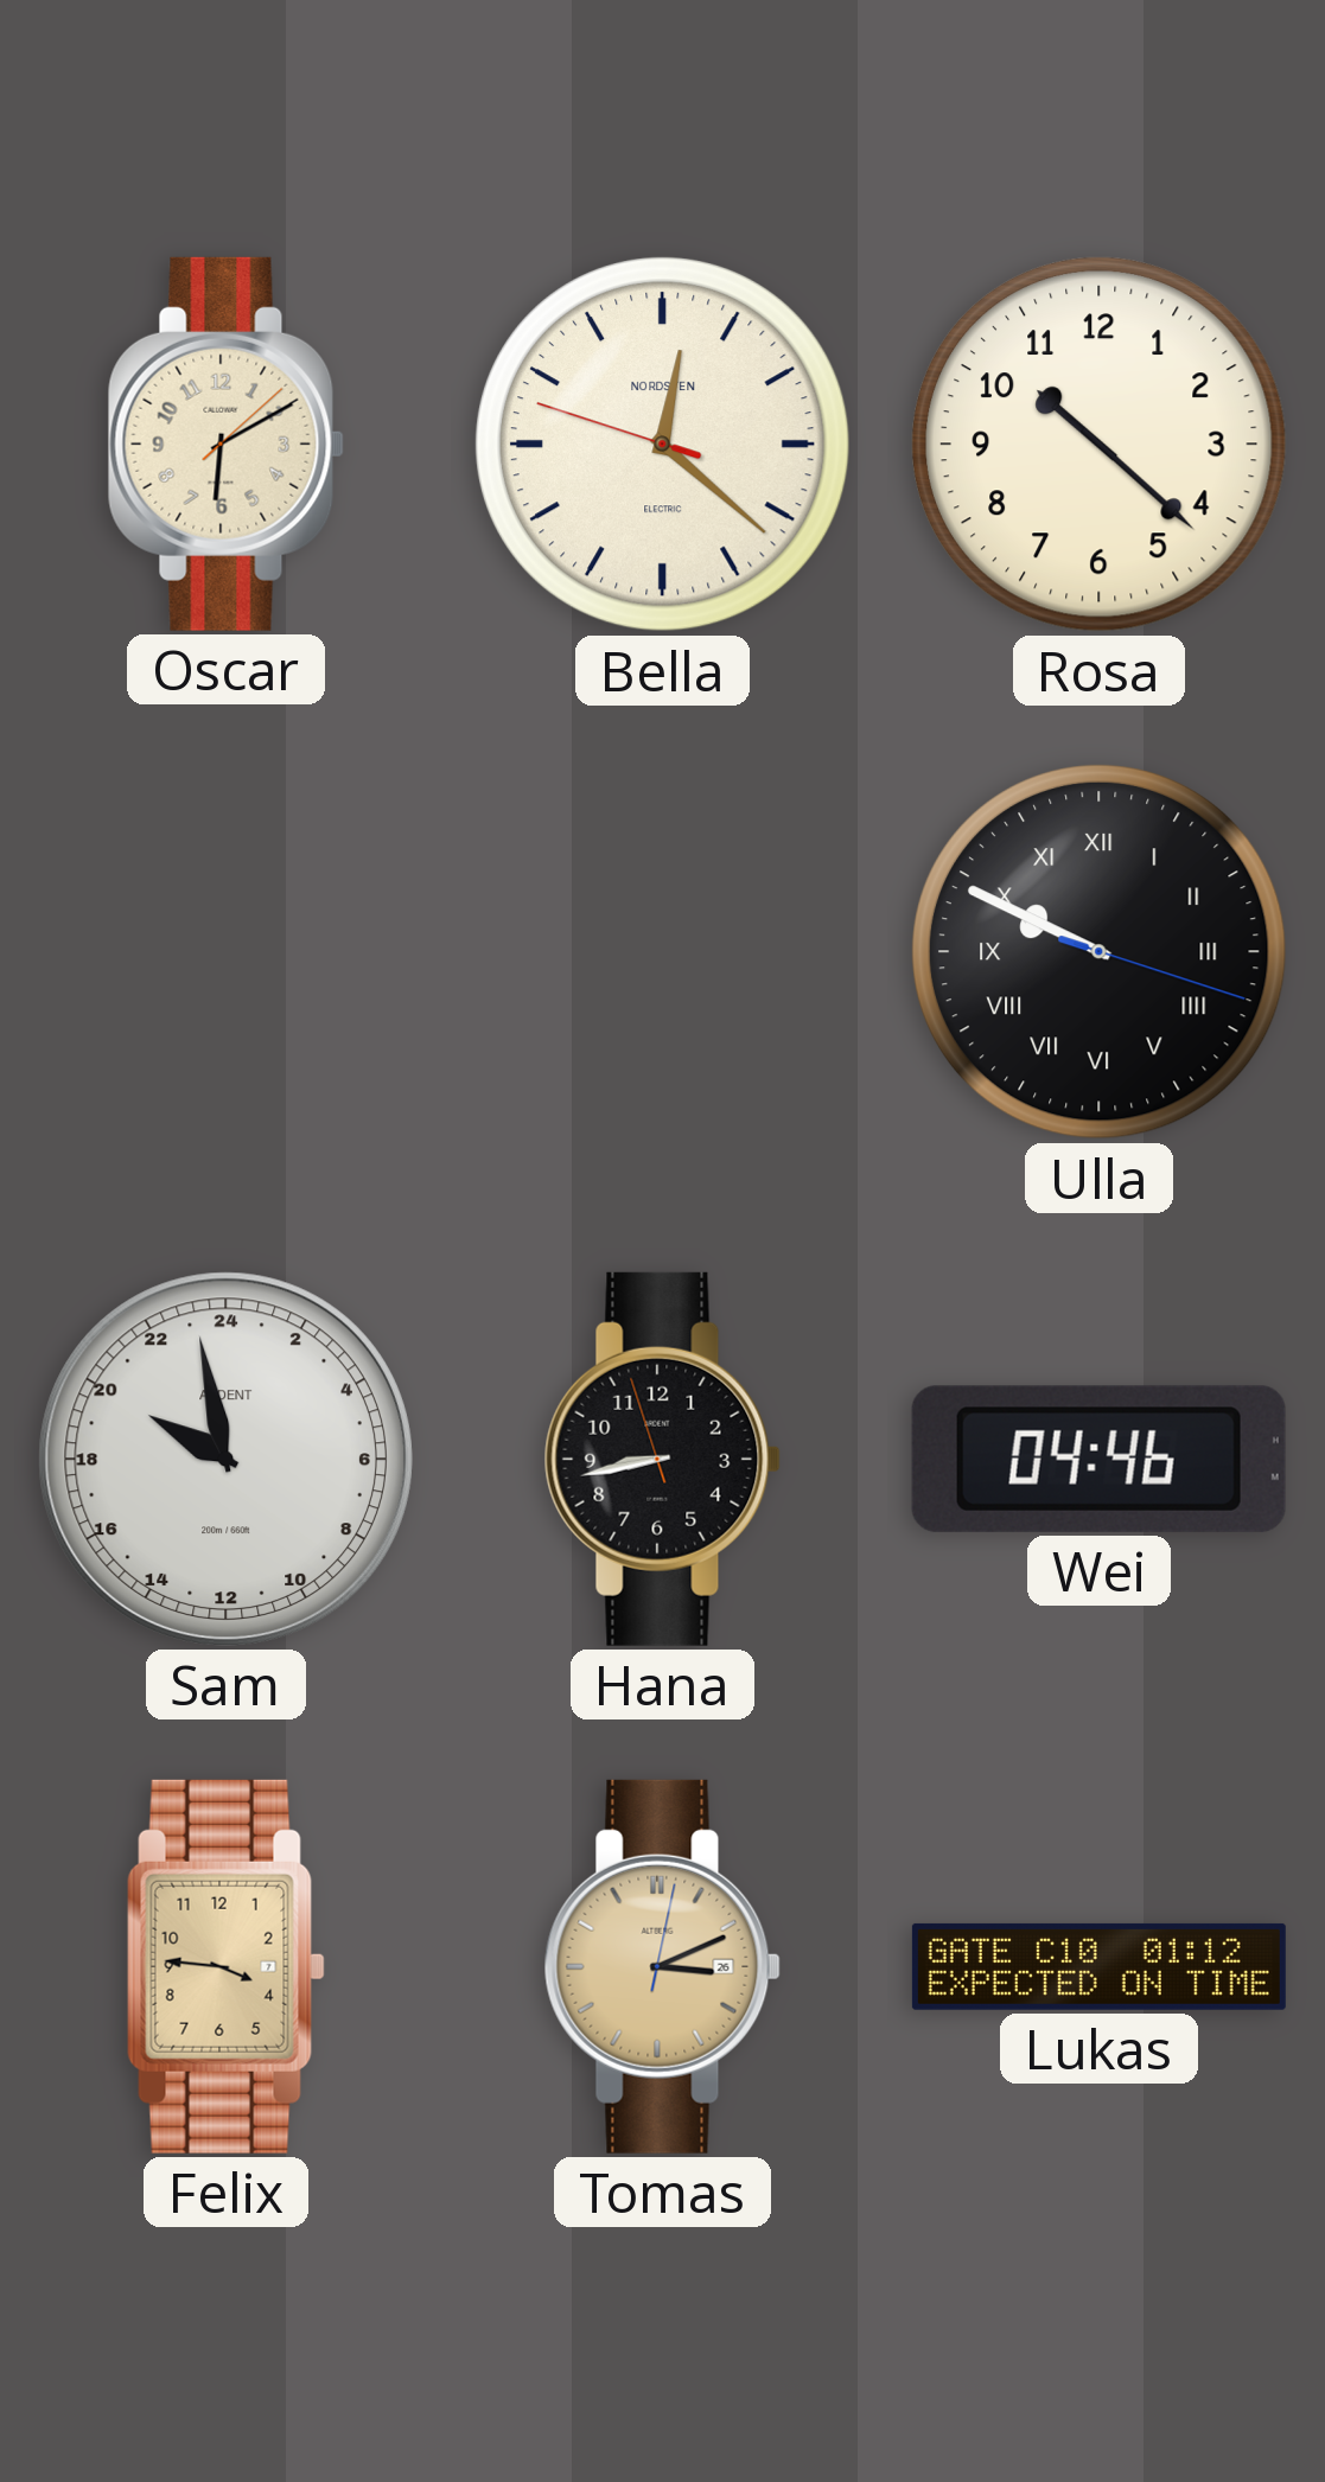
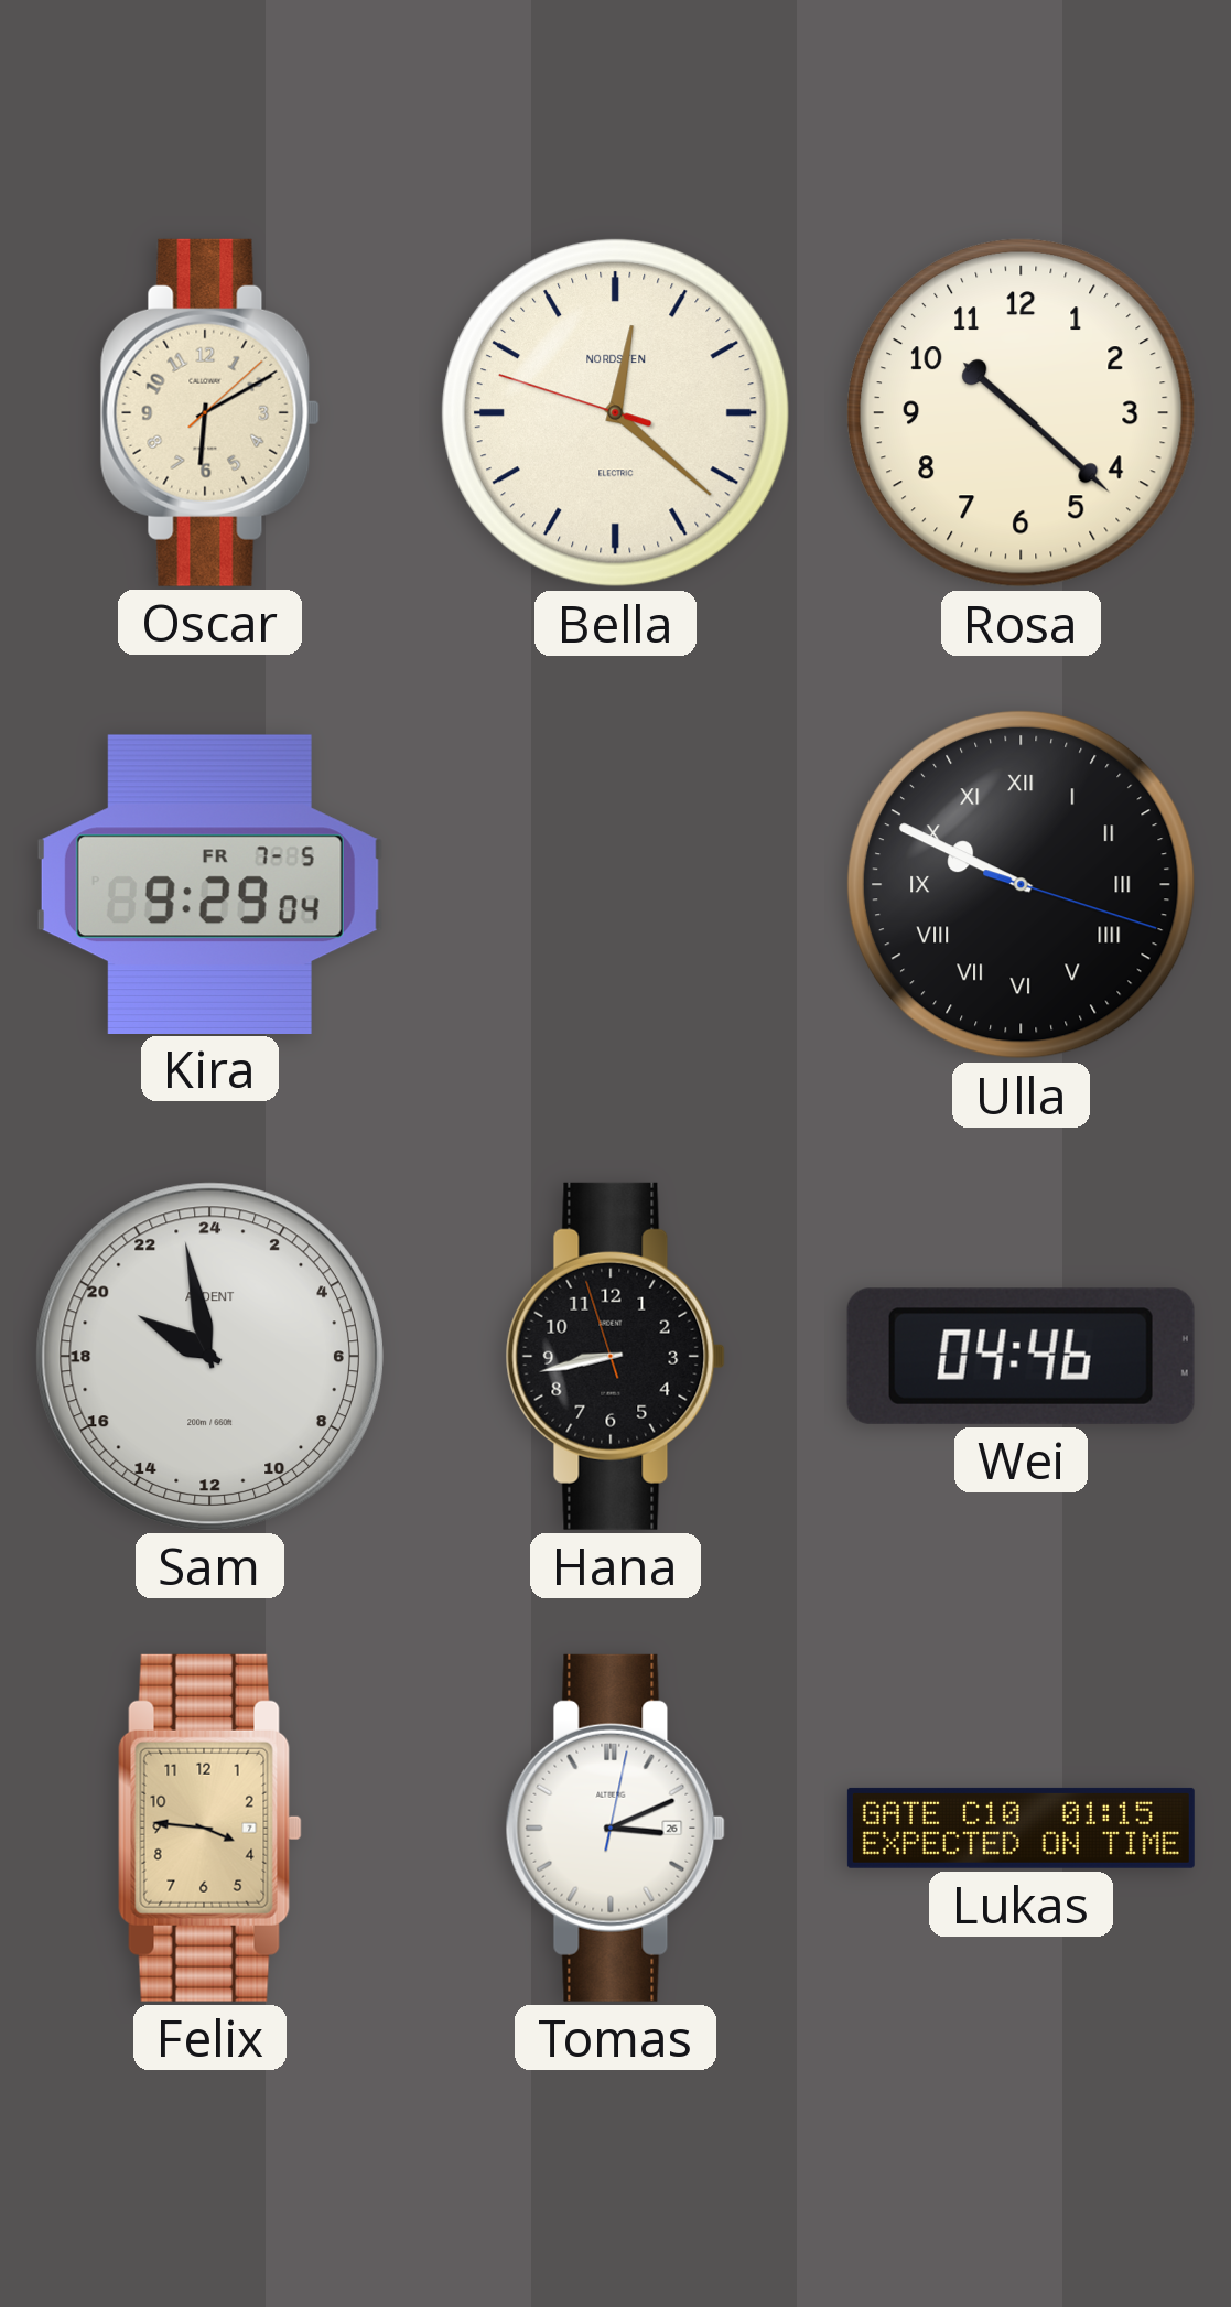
Kira: none -> 9:29
Tomas dial: champagne -> white
Lukas: 01:12 -> 01:15
